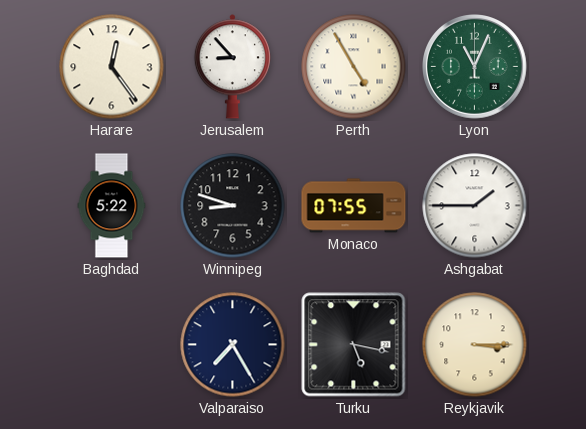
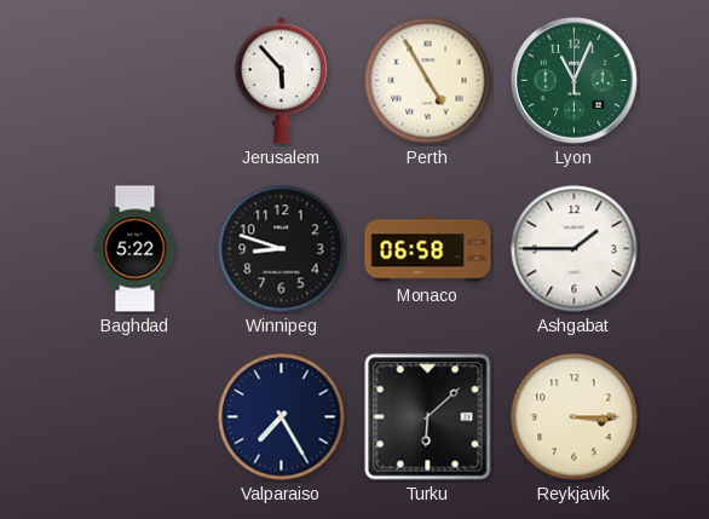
Harare: 12:24 -> none
Jerusalem: 8:53 -> 5:53
Monaco: 07:55 -> 06:58
Turku: 5:17 -> 6:08
